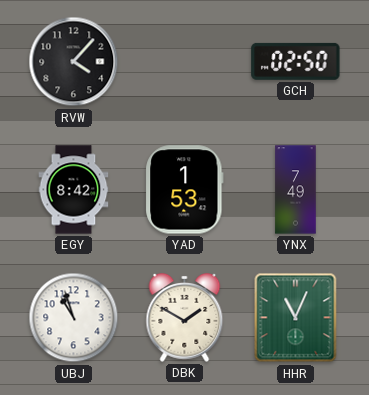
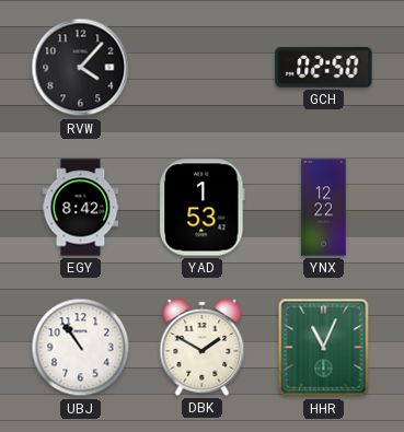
YNX: 7:49 -> 12:22
UBJ: 10:57 -> 10:54
